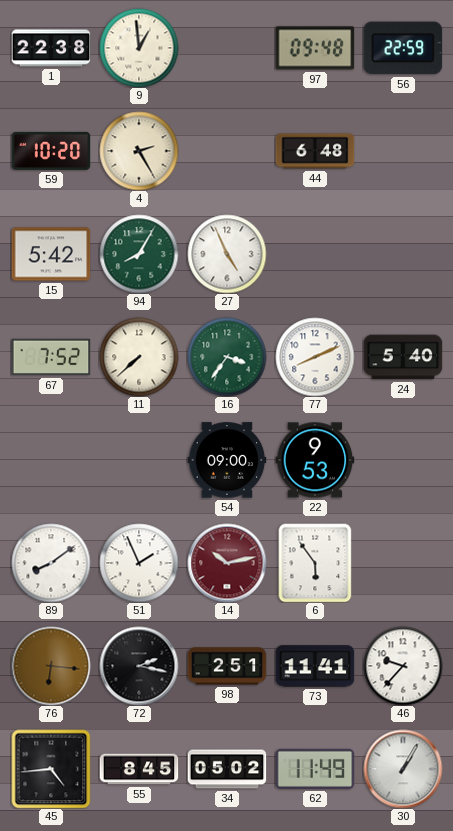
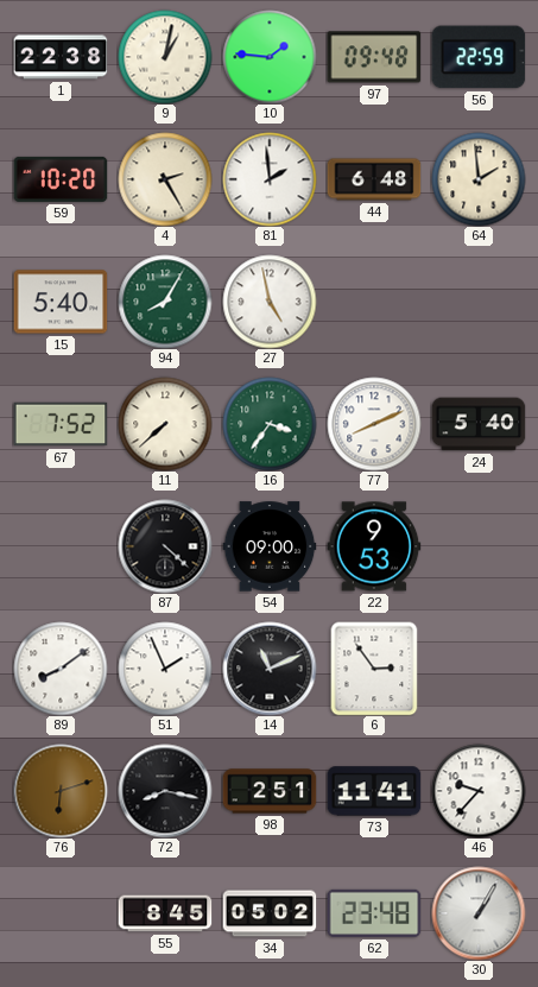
9: 12:59 -> 1:02
10: none -> 1:46
81: none -> 1:59
64: none -> 1:59
15: 5:42 -> 5:40
27: 4:56 -> 4:58
87: none -> 4:22
14: 10:13 -> 11:11
14 dial: burgundy -> black
6: 5:54 -> 2:54
76: 6:16 -> 6:12
72: 2:17 -> 8:17
45: 4:44 -> none
62: 11:49 -> 23:48
